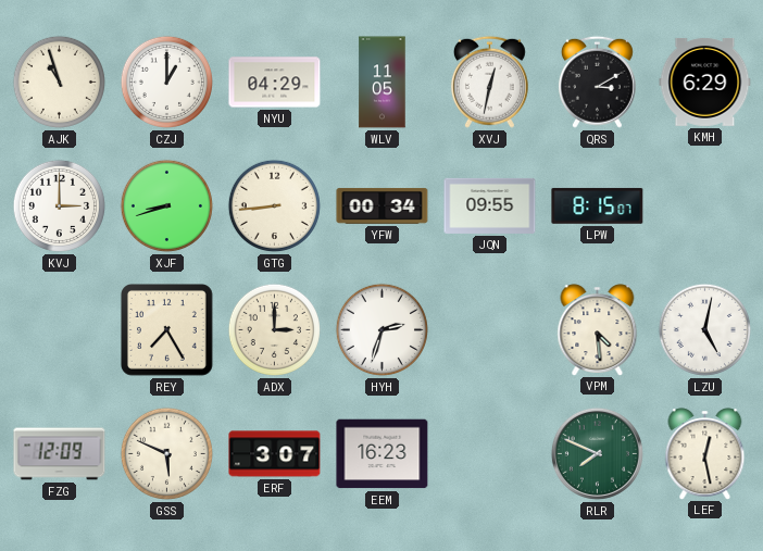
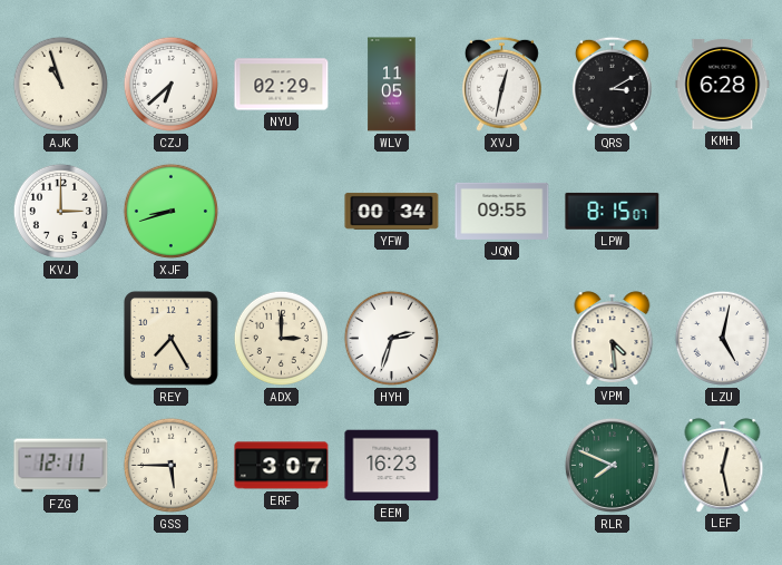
CZJ: 1:00 -> 6:38
NYU: 04:29 -> 02:29
KMH: 6:29 -> 6:28
GTG: 8:44 -> none
FZG: 12:09 -> 12:11
GSS: 5:49 -> 5:45
